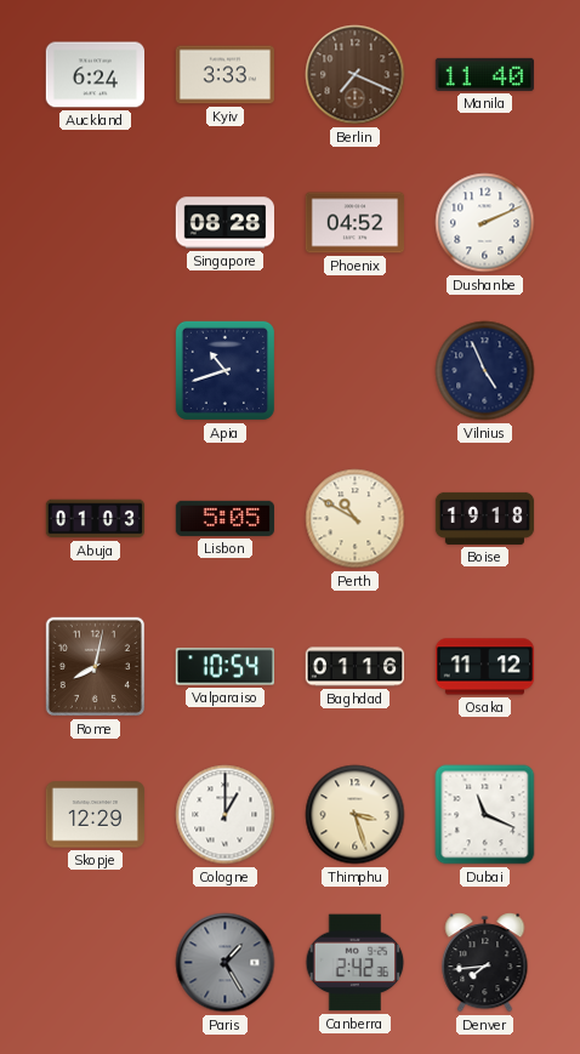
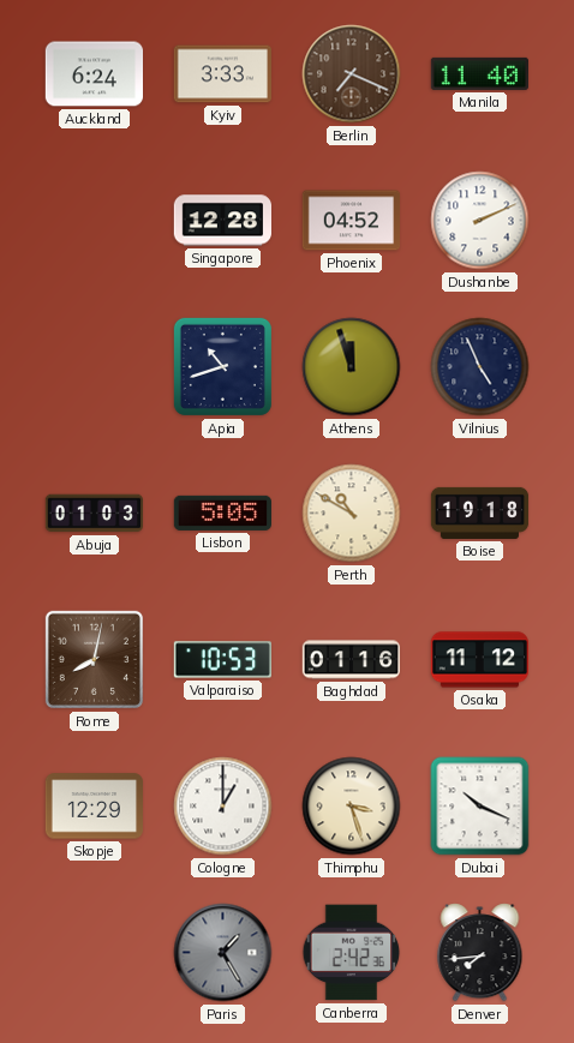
Singapore: 08:28 -> 12:28
Athens: none -> 11:57
Valparaiso: 10:54 -> 10:53
Dubai: 11:19 -> 10:19
